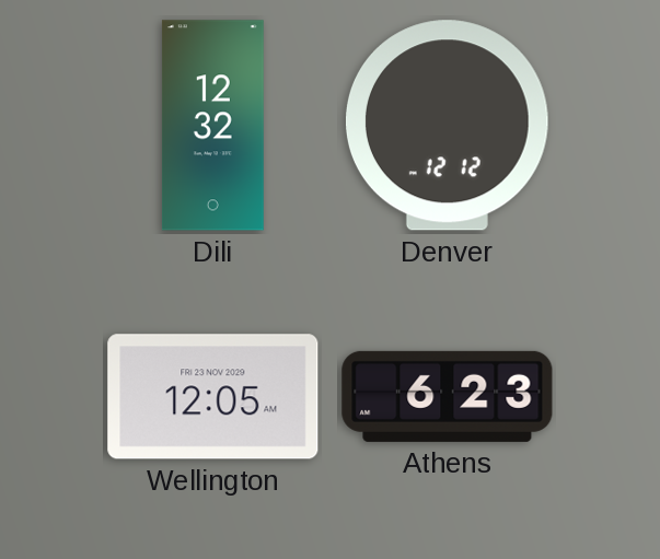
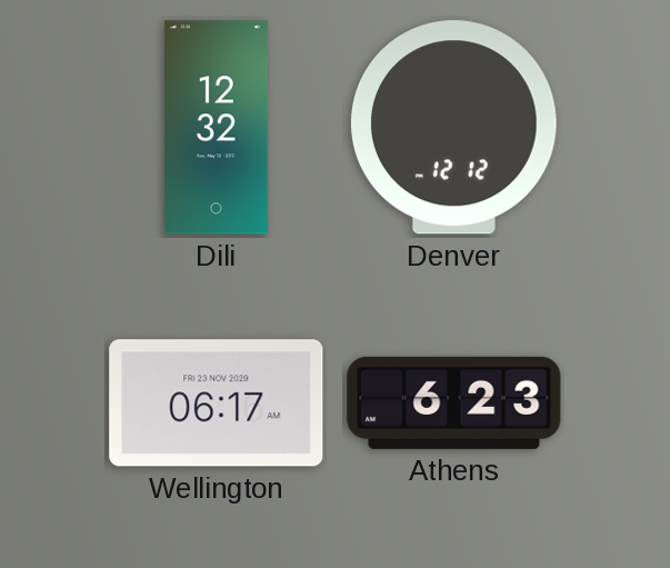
Wellington: 12:05 -> 06:17
